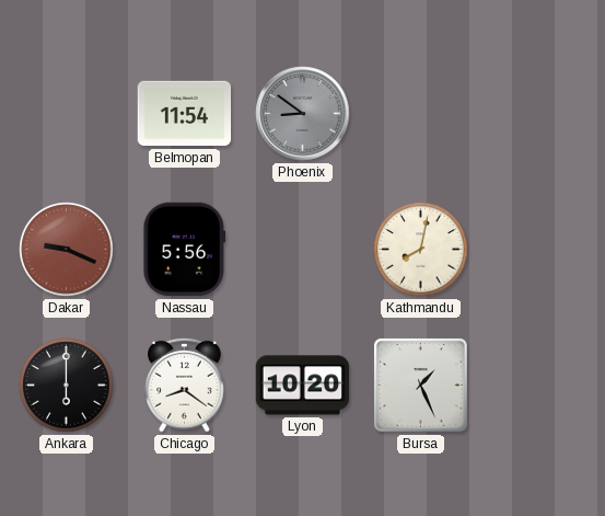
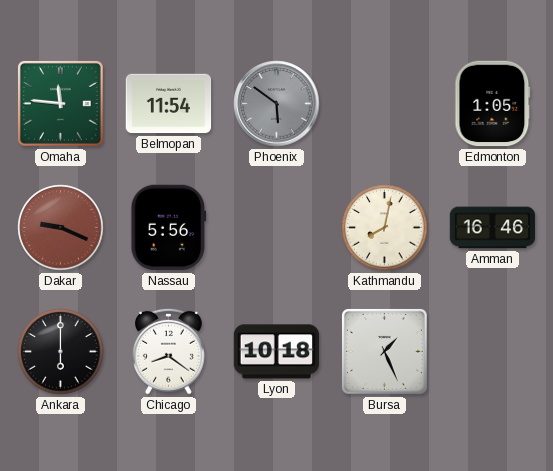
Omaha: none -> 11:46
Phoenix: 8:51 -> 5:51
Edmonton: none -> 1:05
Amman: none -> 16:46
Lyon: 10:20 -> 10:18
